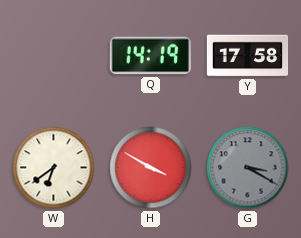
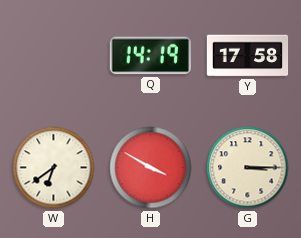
G: 3:20 -> 3:15
G dial: grey -> cream
